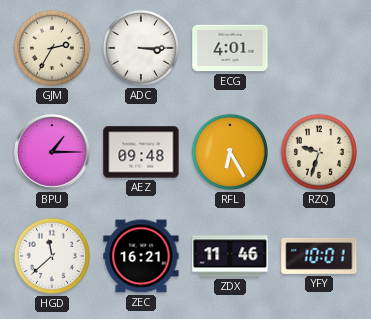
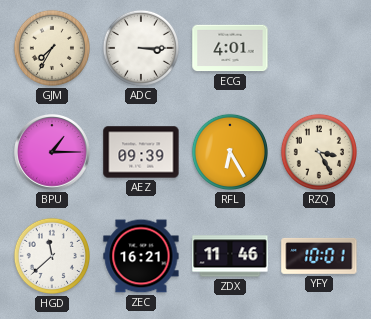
GJM: 2:35 -> 7:35
AEZ: 09:48 -> 09:39
RZQ: 9:33 -> 3:25
